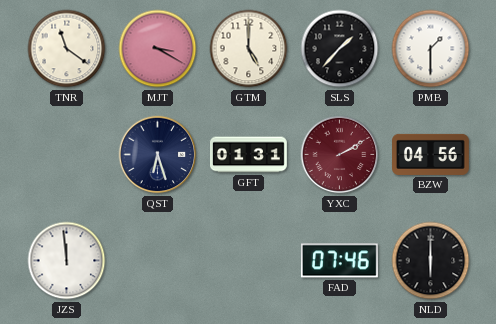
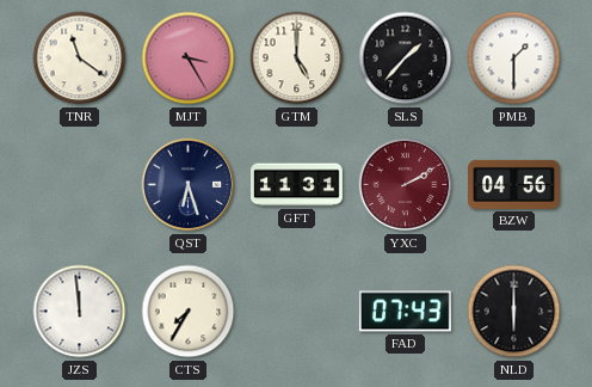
MJT: 3:20 -> 3:25
GFT: 01:31 -> 11:31
CTS: none -> 7:35
FAD: 07:46 -> 07:43
